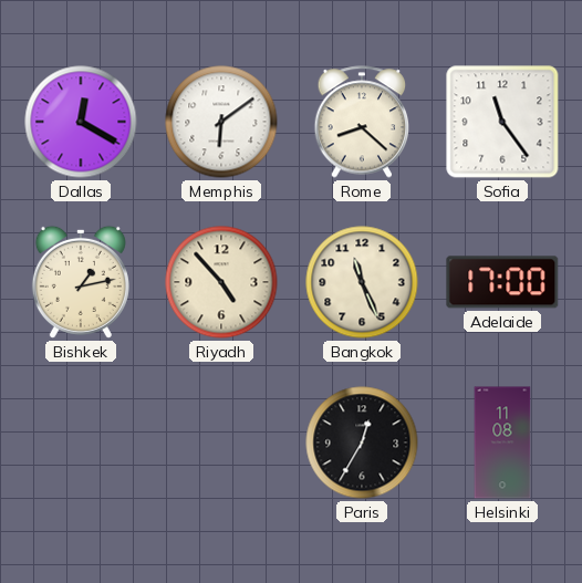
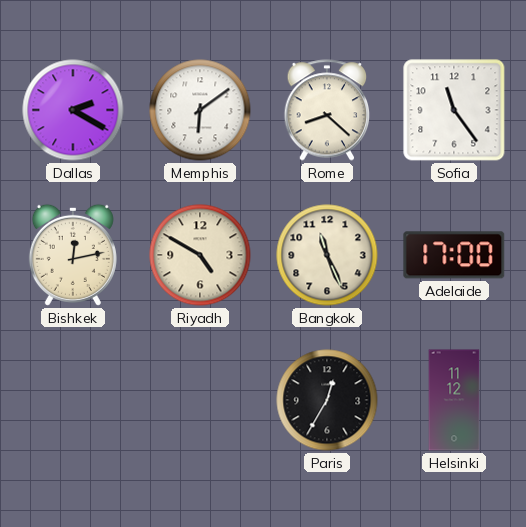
Dallas: 12:20 -> 2:20
Bishkek: 1:13 -> 12:13
Riyadh: 4:53 -> 4:50
Helsinki: 11:08 -> 11:12
